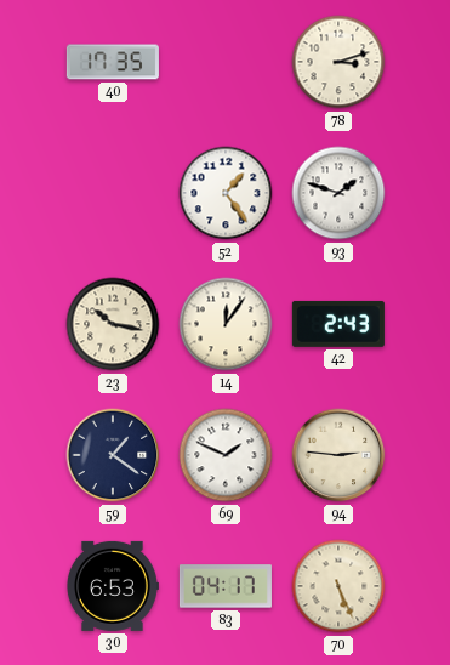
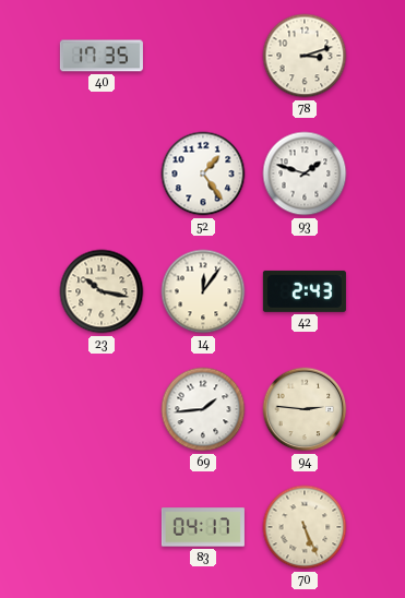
59: 1:21 -> none
69: 1:49 -> 1:44
30: 6:53 -> none
